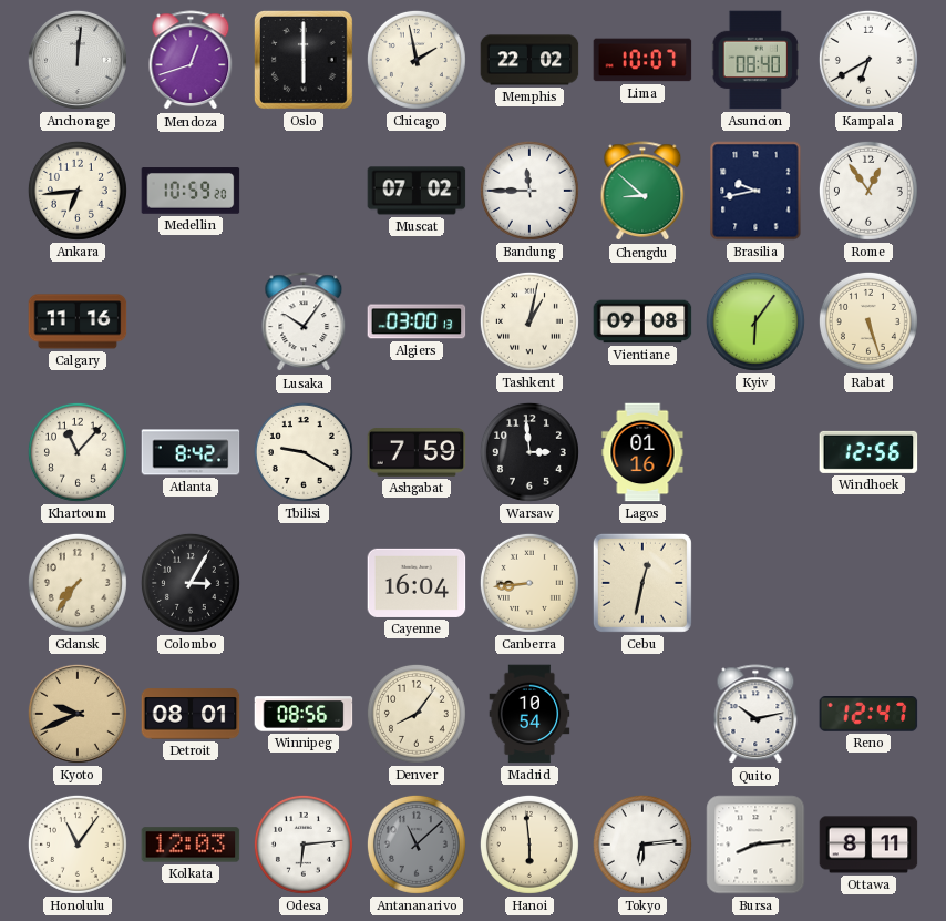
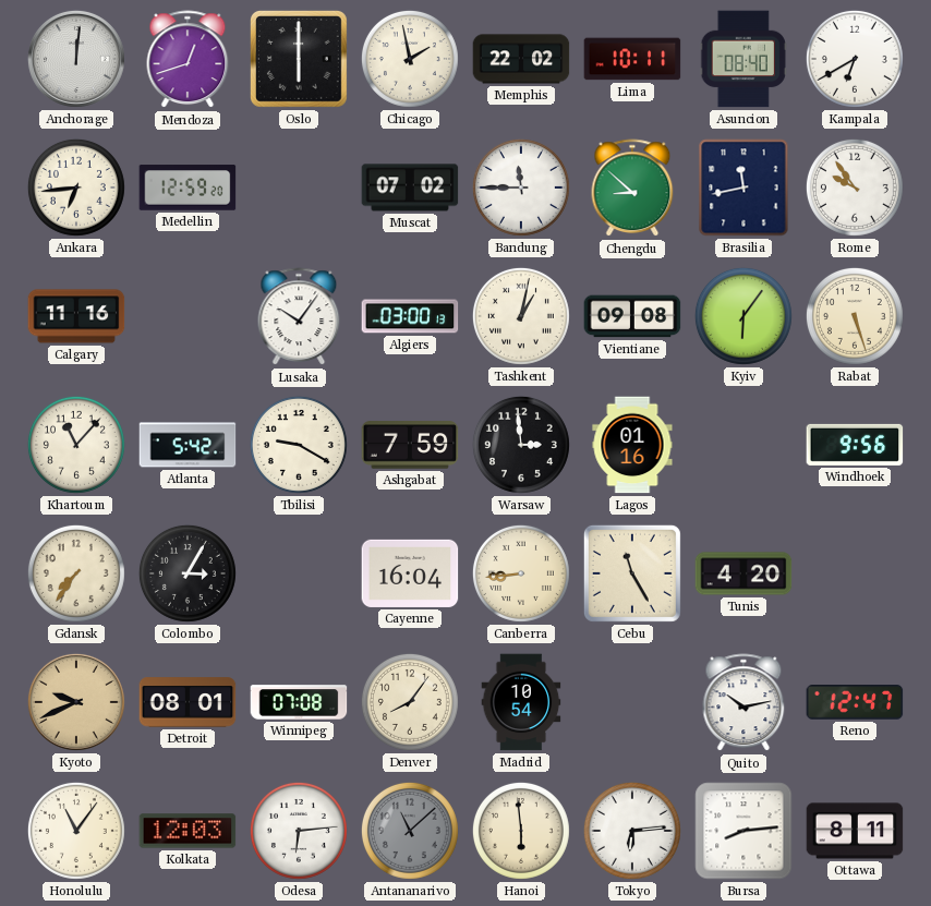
Lima: 10:07 -> 10:11
Medellin: 10:59 -> 12:59
Brasilia: 9:43 -> 11:43
Rome: 12:54 -> 9:54
Atlanta: 8:42 -> 5:42
Windhoek: 12:56 -> 9:56
Cebu: 12:32 -> 11:25
Tunis: none -> 4:20
Winnipeg: 08:56 -> 07:08
